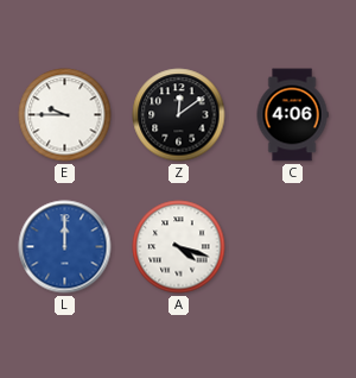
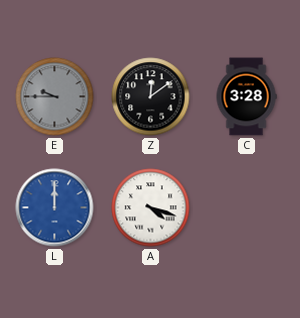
E dial: white -> grey
C: 4:06 -> 3:28
